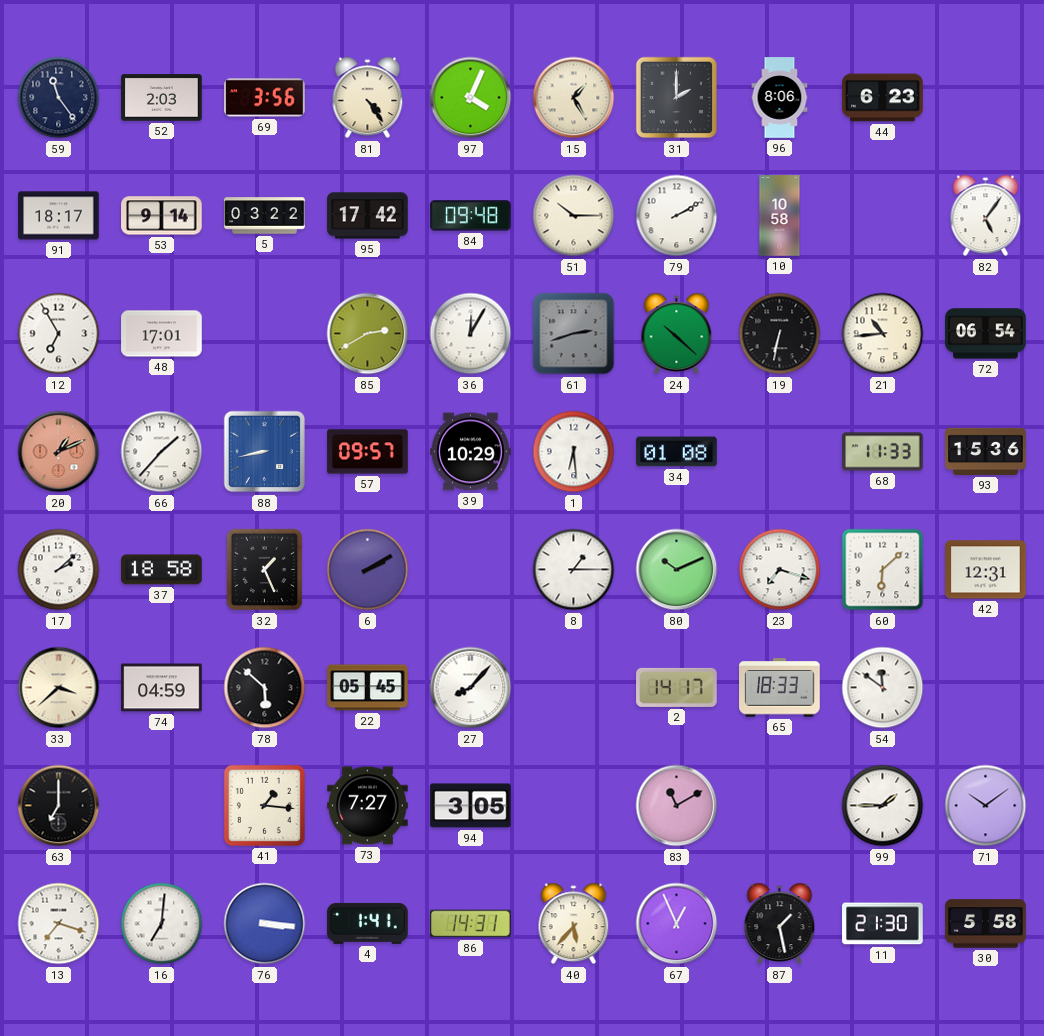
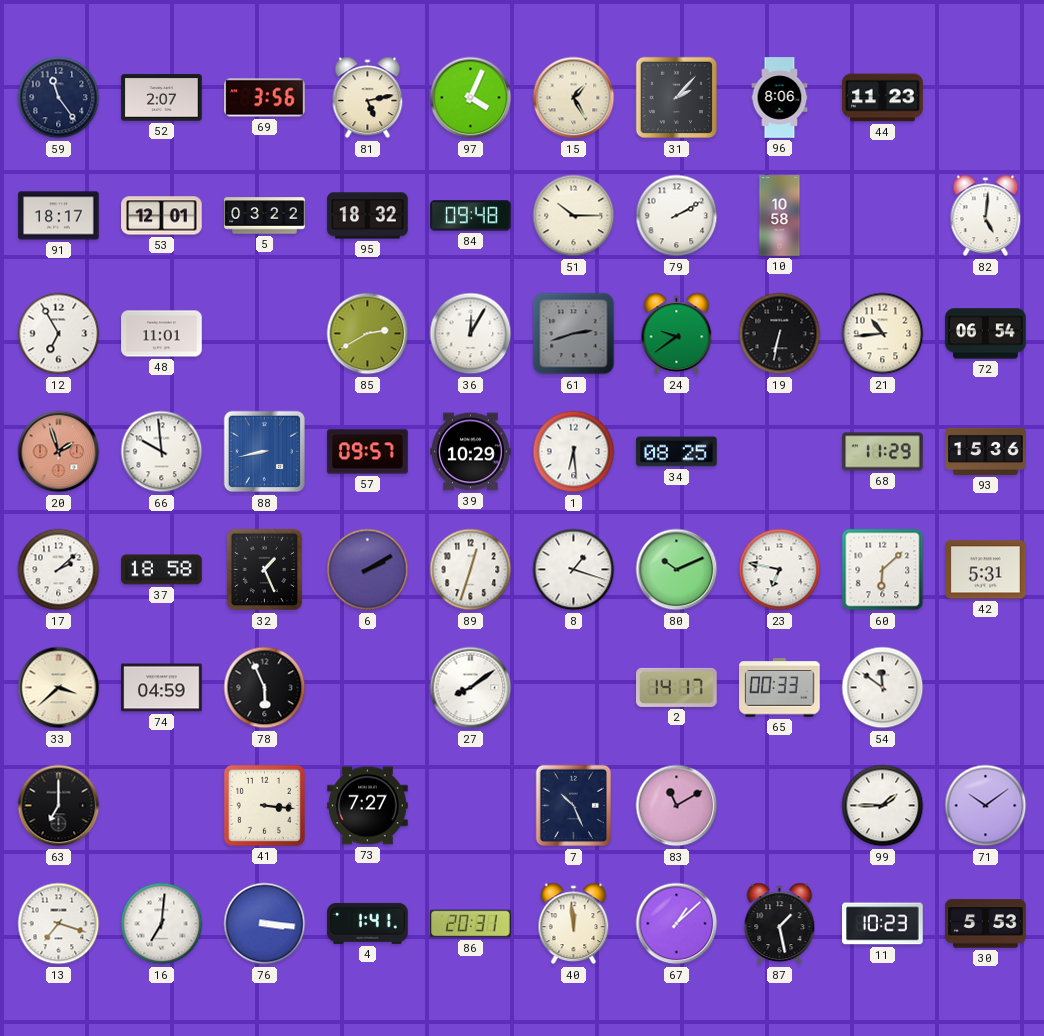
52: 2:03 -> 2:07
81: 4:24 -> 5:13
31: 2:00 -> 2:07
44: 6:23 -> 11:23
53: 9:14 -> 12:01
95: 17:42 -> 18:32
82: 5:06 -> 5:01
48: 17:01 -> 11:01
24: 10:22 -> 9:39
20: 1:11 -> 1:57
66: 1:37 -> 9:59
34: 01:08 -> 08:25
68: 11:33 -> 11:29
89: none -> 12:33
8: 1:15 -> 1:18
23: 7:18 -> 6:47
42: 12:31 -> 5:31
78: 5:52 -> 5:56
22: 05:45 -> none
27: 8:07 -> 8:09
65: 18:33 -> 00:33
41: 1:16 -> 3:16
94: 3:05 -> none
7: none -> 10:26
86: 14:31 -> 20:31
40: 5:37 -> 11:59
67: 12:56 -> 1:08
11: 21:30 -> 10:23
30: 5:58 -> 5:53
